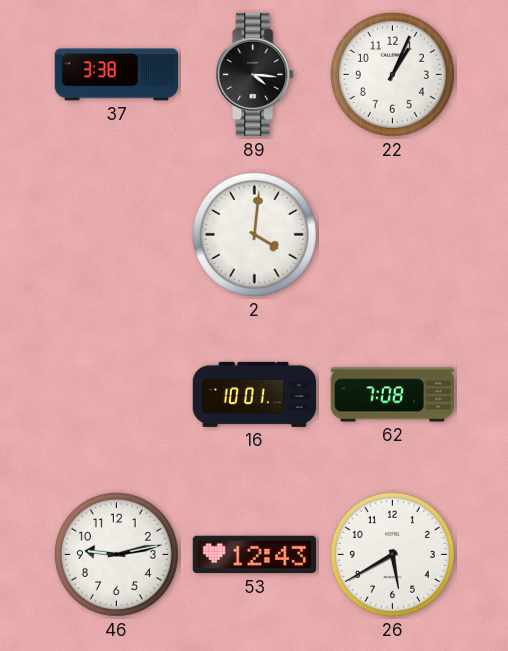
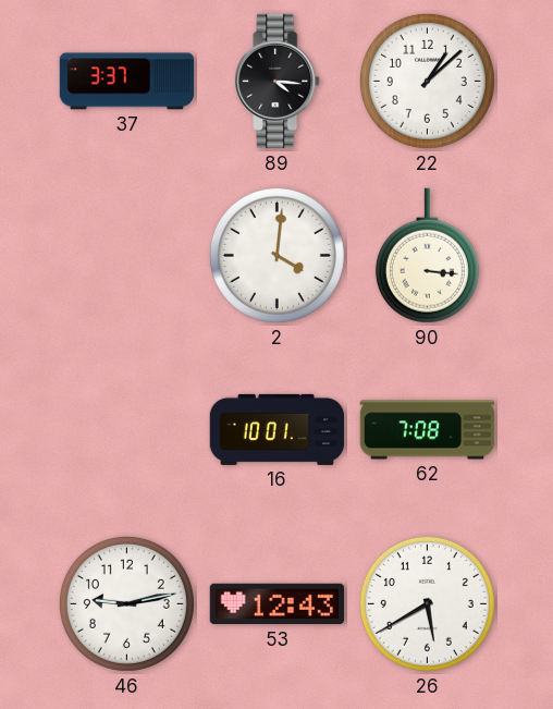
37: 3:38 -> 3:37
22: 1:04 -> 1:08
90: none -> 3:16
